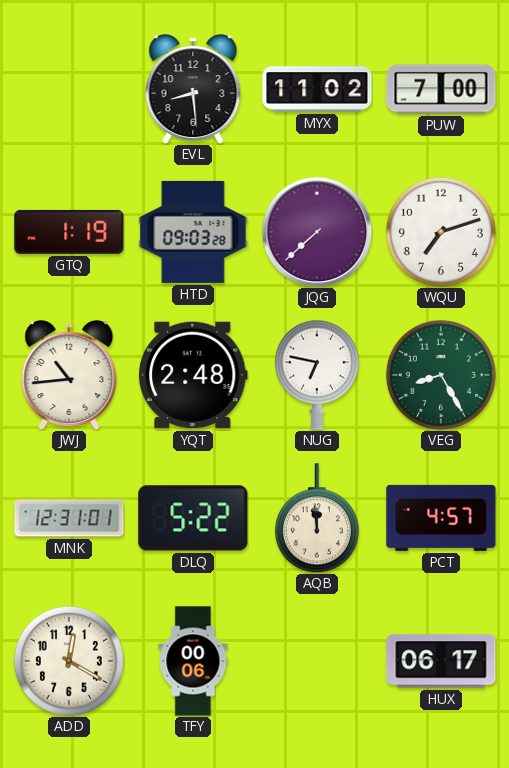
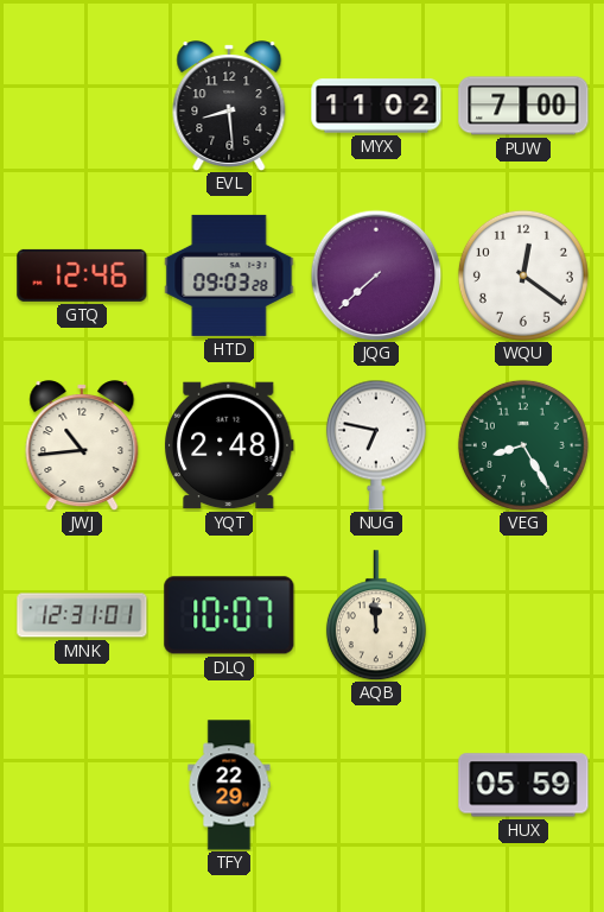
GTQ: 1:19 -> 12:46
WQU: 7:12 -> 12:21
DLQ: 5:22 -> 10:07
PCT: 4:57 -> none
ADD: 12:20 -> none
TFY: 00:06 -> 22:29
HUX: 06:17 -> 05:59
